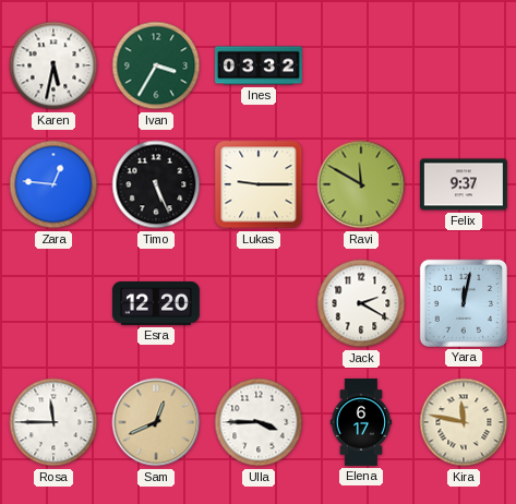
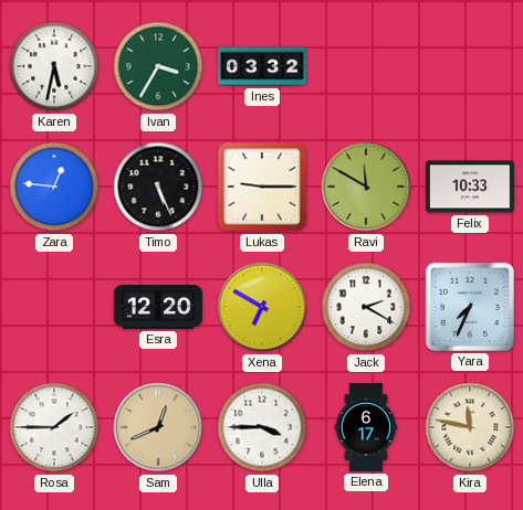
Felix: 9:37 -> 10:33
Xena: none -> 6:50
Yara: 12:02 -> 7:34
Rosa: 11:45 -> 1:45
